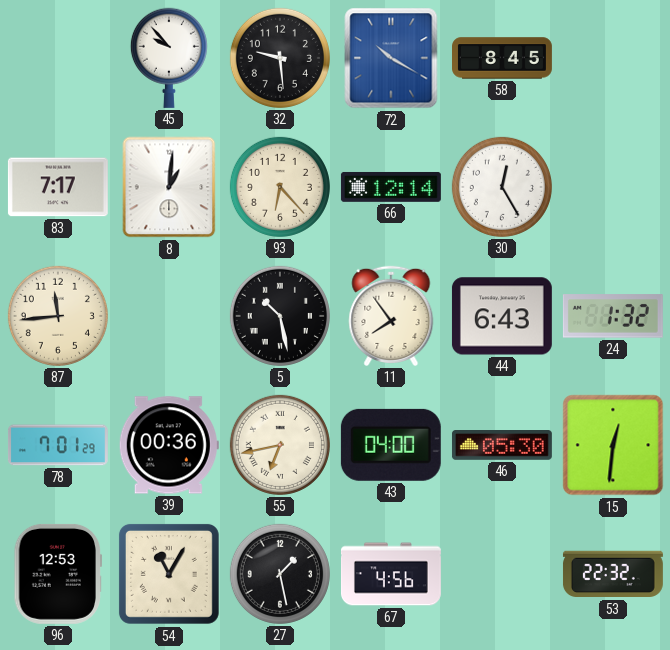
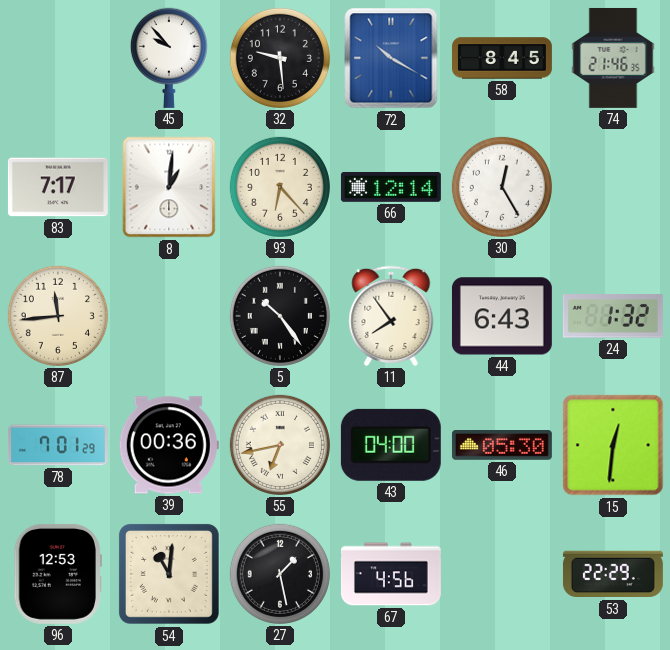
74: none -> 21:46
5: 10:28 -> 10:24
54: 11:05 -> 11:01
53: 22:32 -> 22:29
